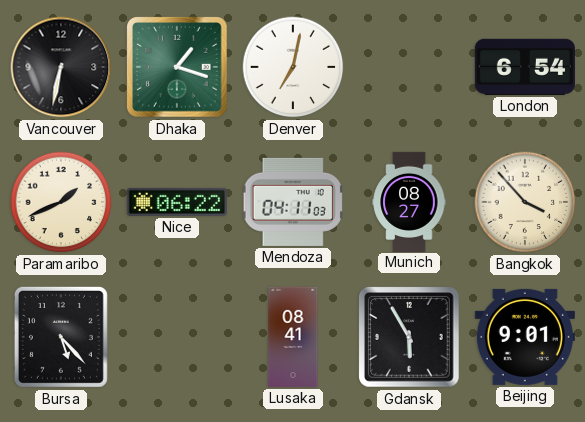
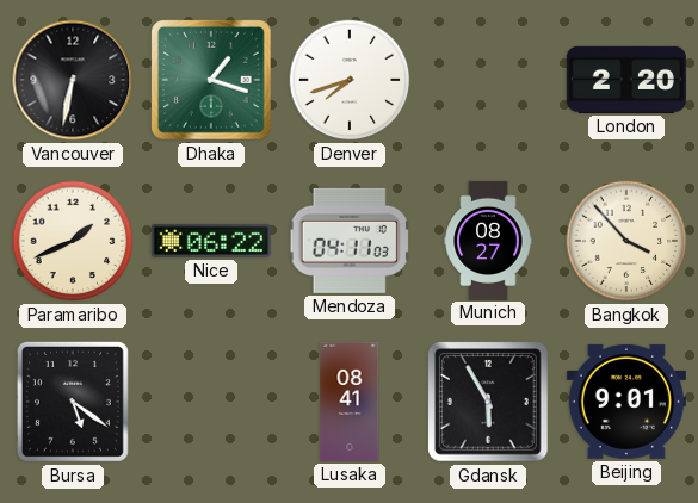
Denver: 7:02 -> 7:42
London: 6:54 -> 2:20
Bursa: 5:23 -> 5:21
